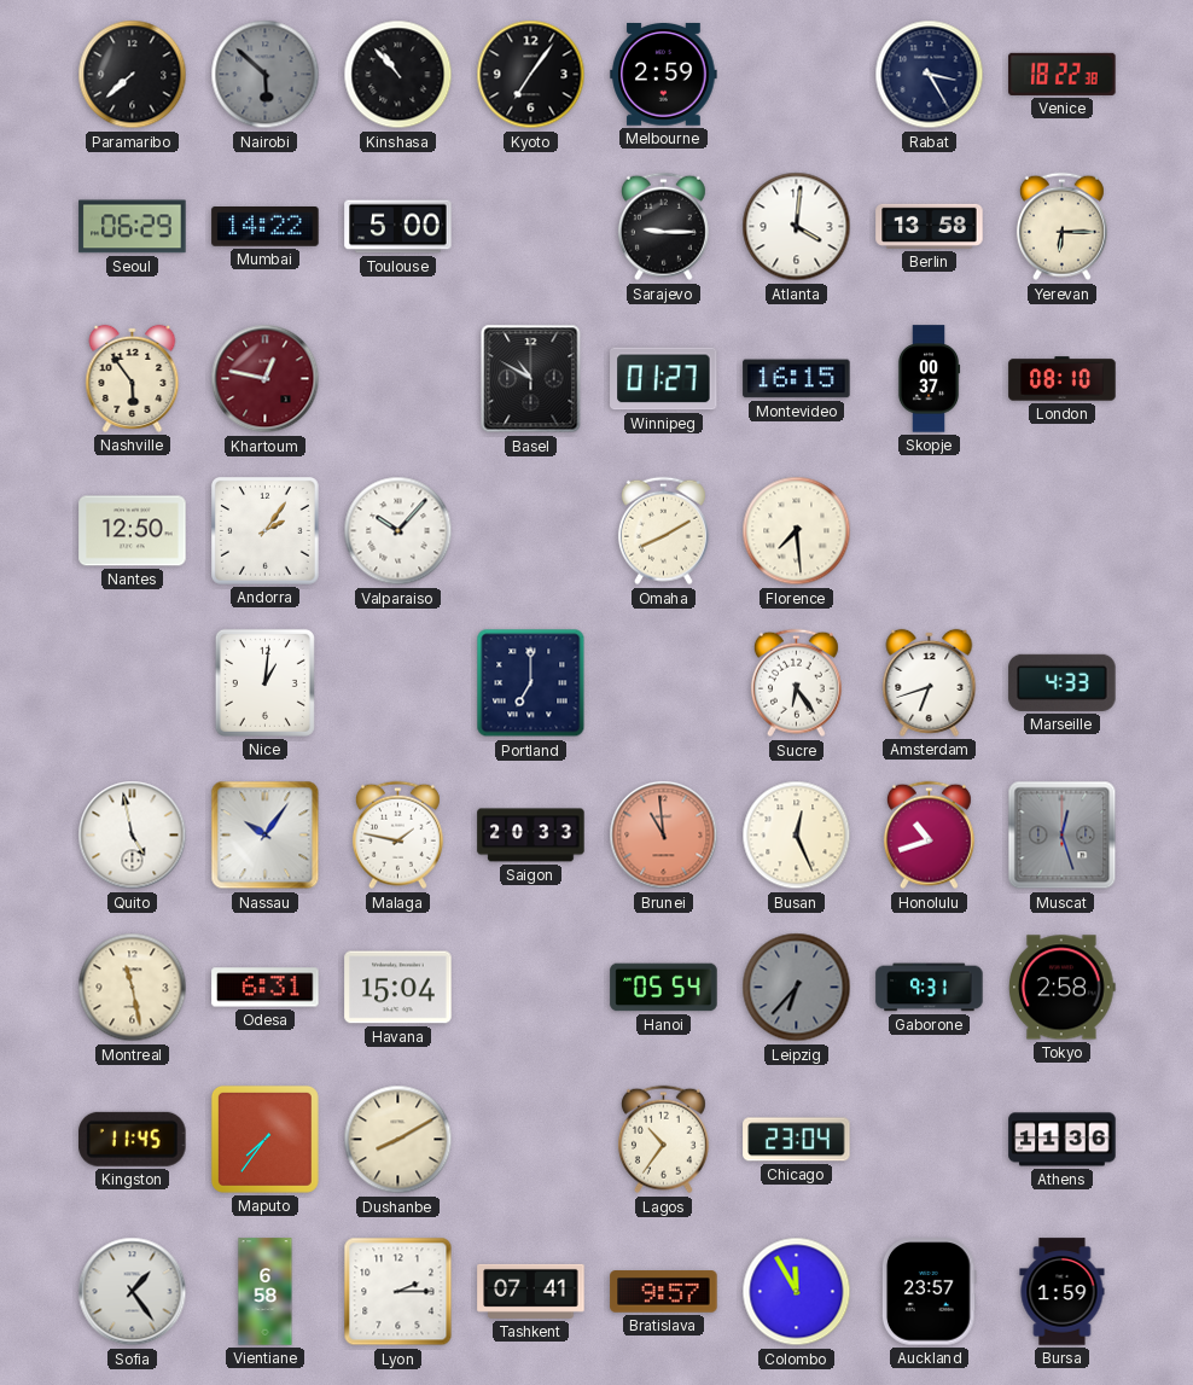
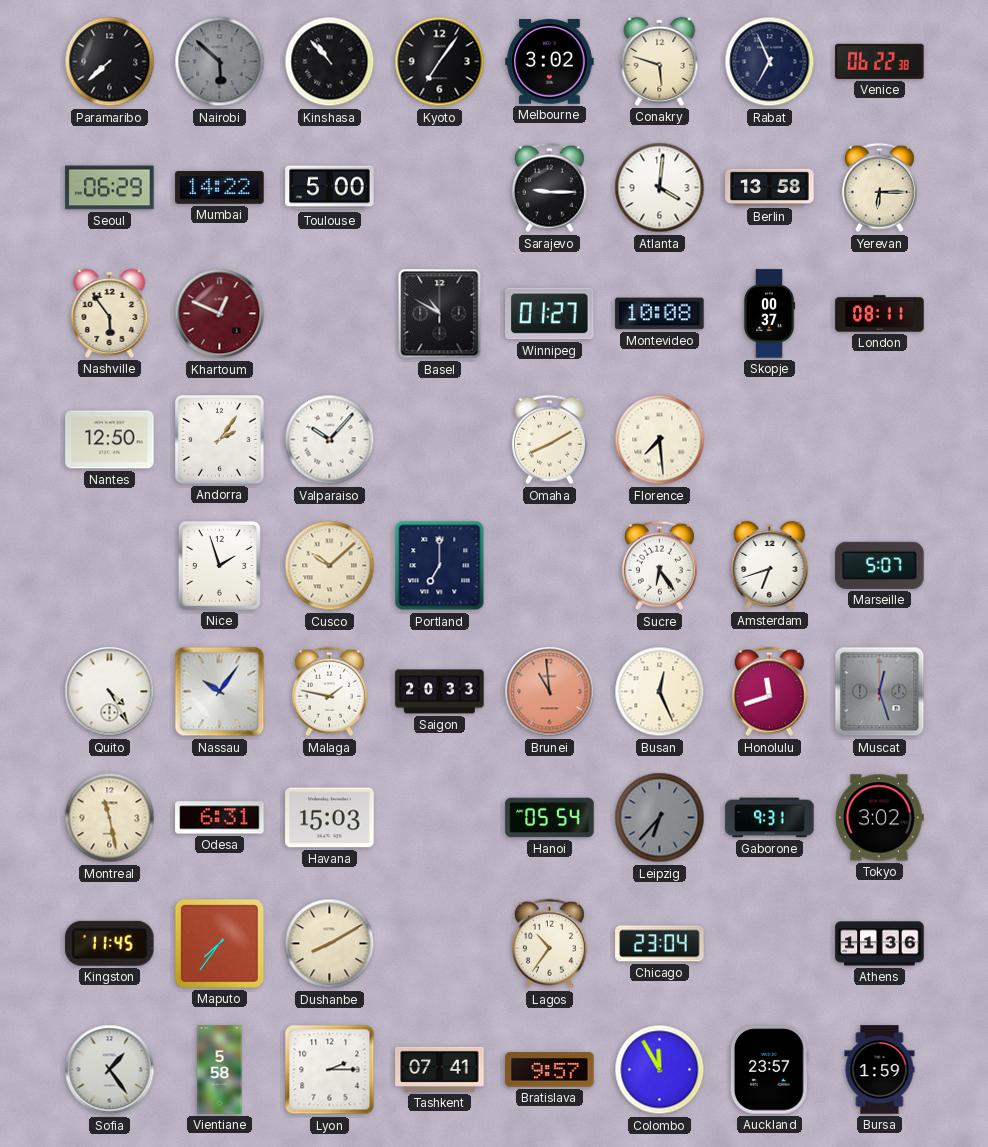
Melbourne: 2:59 -> 3:02
Conakry: none -> 5:48
Rabat: 3:25 -> 6:56
Venice: 18:22 -> 06:22
Khartoum: 12:47 -> 12:49
Montevideo: 16:15 -> 10:08
London: 08:10 -> 08:11
Nice: 1:01 -> 1:57
Cusco: none -> 10:08
Marseille: 4:33 -> 5:07
Quito: 4:58 -> 4:25
Honolulu: 10:42 -> 11:42
Havana: 15:04 -> 15:03
Tokyo: 2:58 -> 3:02
Vientiane: 6:58 -> 5:58
